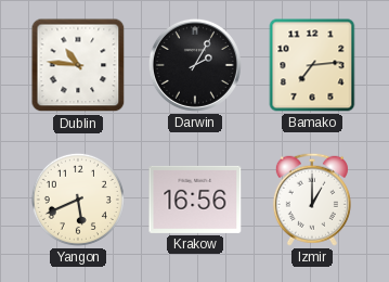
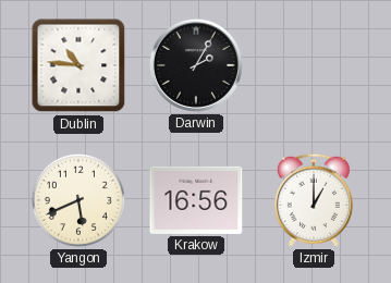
Bamako: 7:14 -> none
